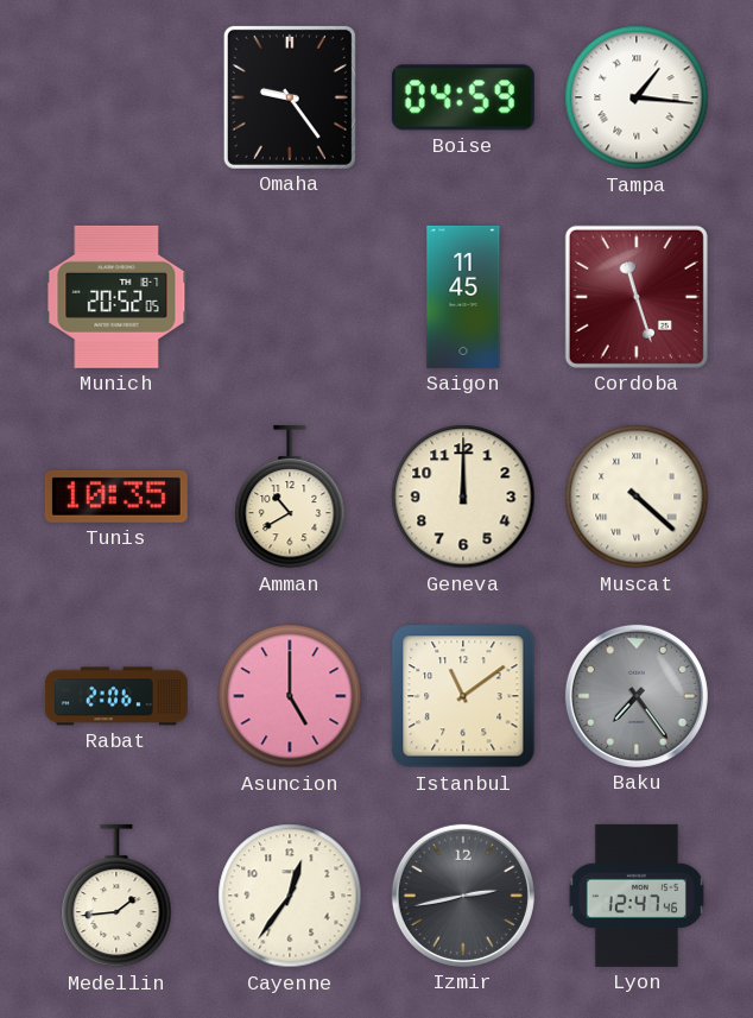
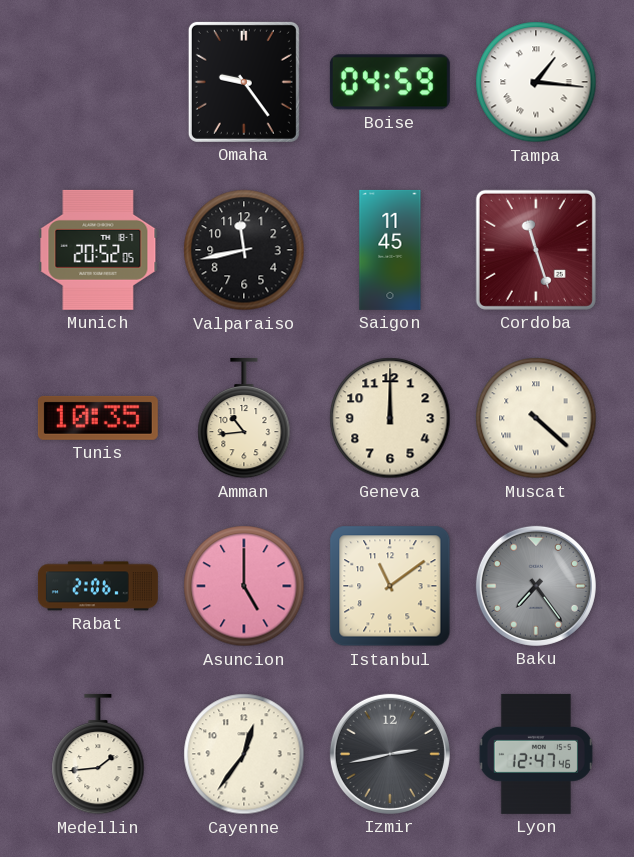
Valparaiso: none -> 11:43
Amman: 10:40 -> 10:44
